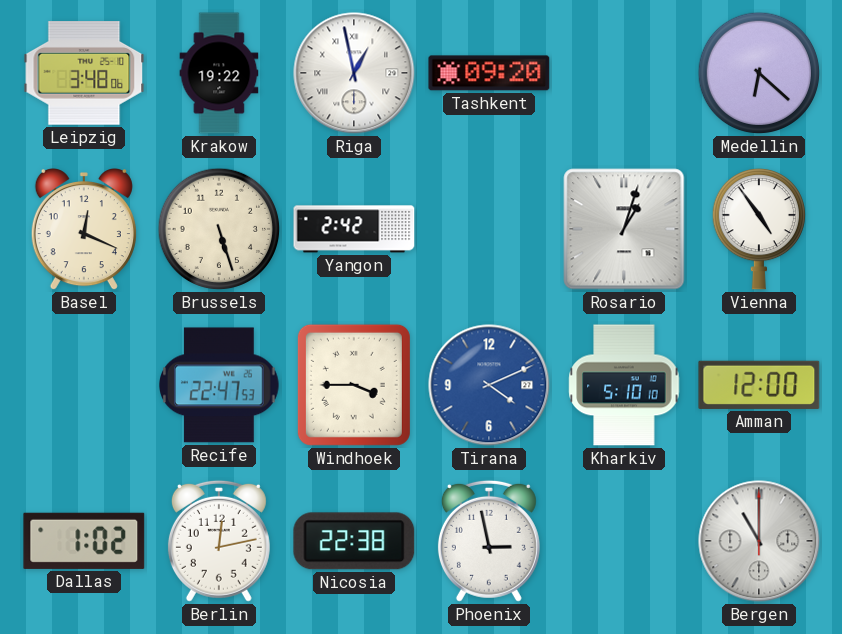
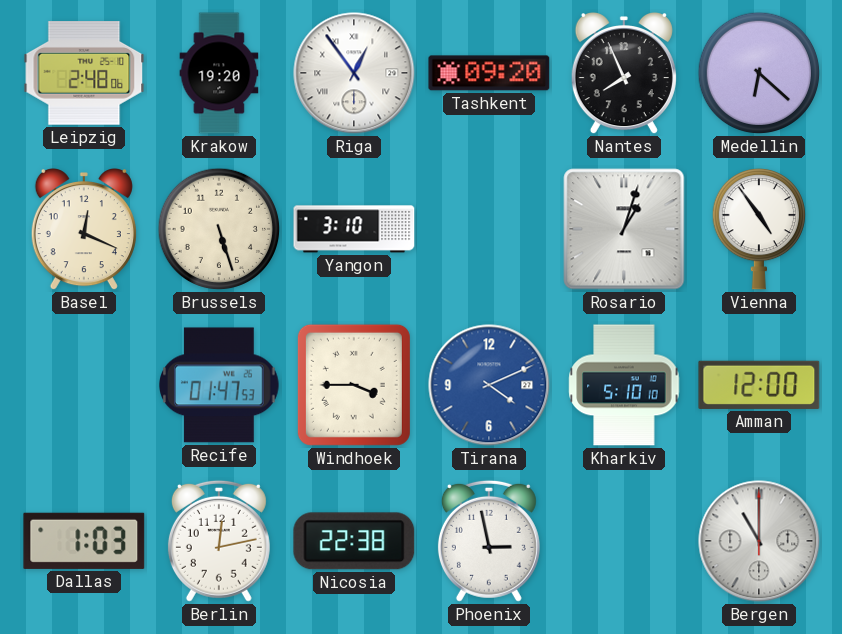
Leipzig: 3:48 -> 2:48
Krakow: 19:22 -> 19:20
Riga: 12:58 -> 12:54
Nantes: none -> 7:56
Yangon: 2:42 -> 3:10
Recife: 22:47 -> 01:47
Dallas: 1:02 -> 1:03
